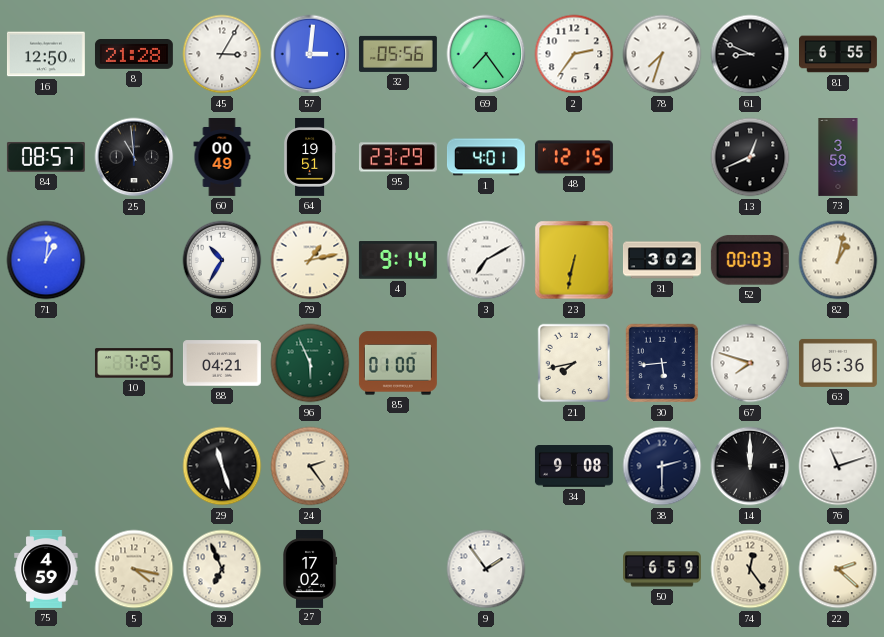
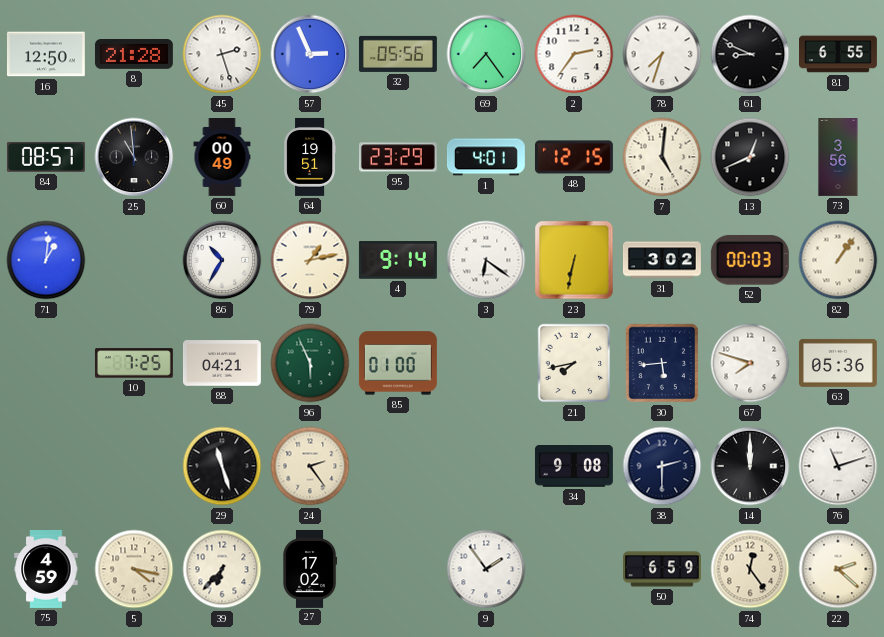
45: 3:05 -> 2:27
57: 3:01 -> 2:56
7: none -> 5:01
73: 3:58 -> 3:56
3: 7:10 -> 6:21
82: 1:02 -> 1:06
39: 6:56 -> 6:37
